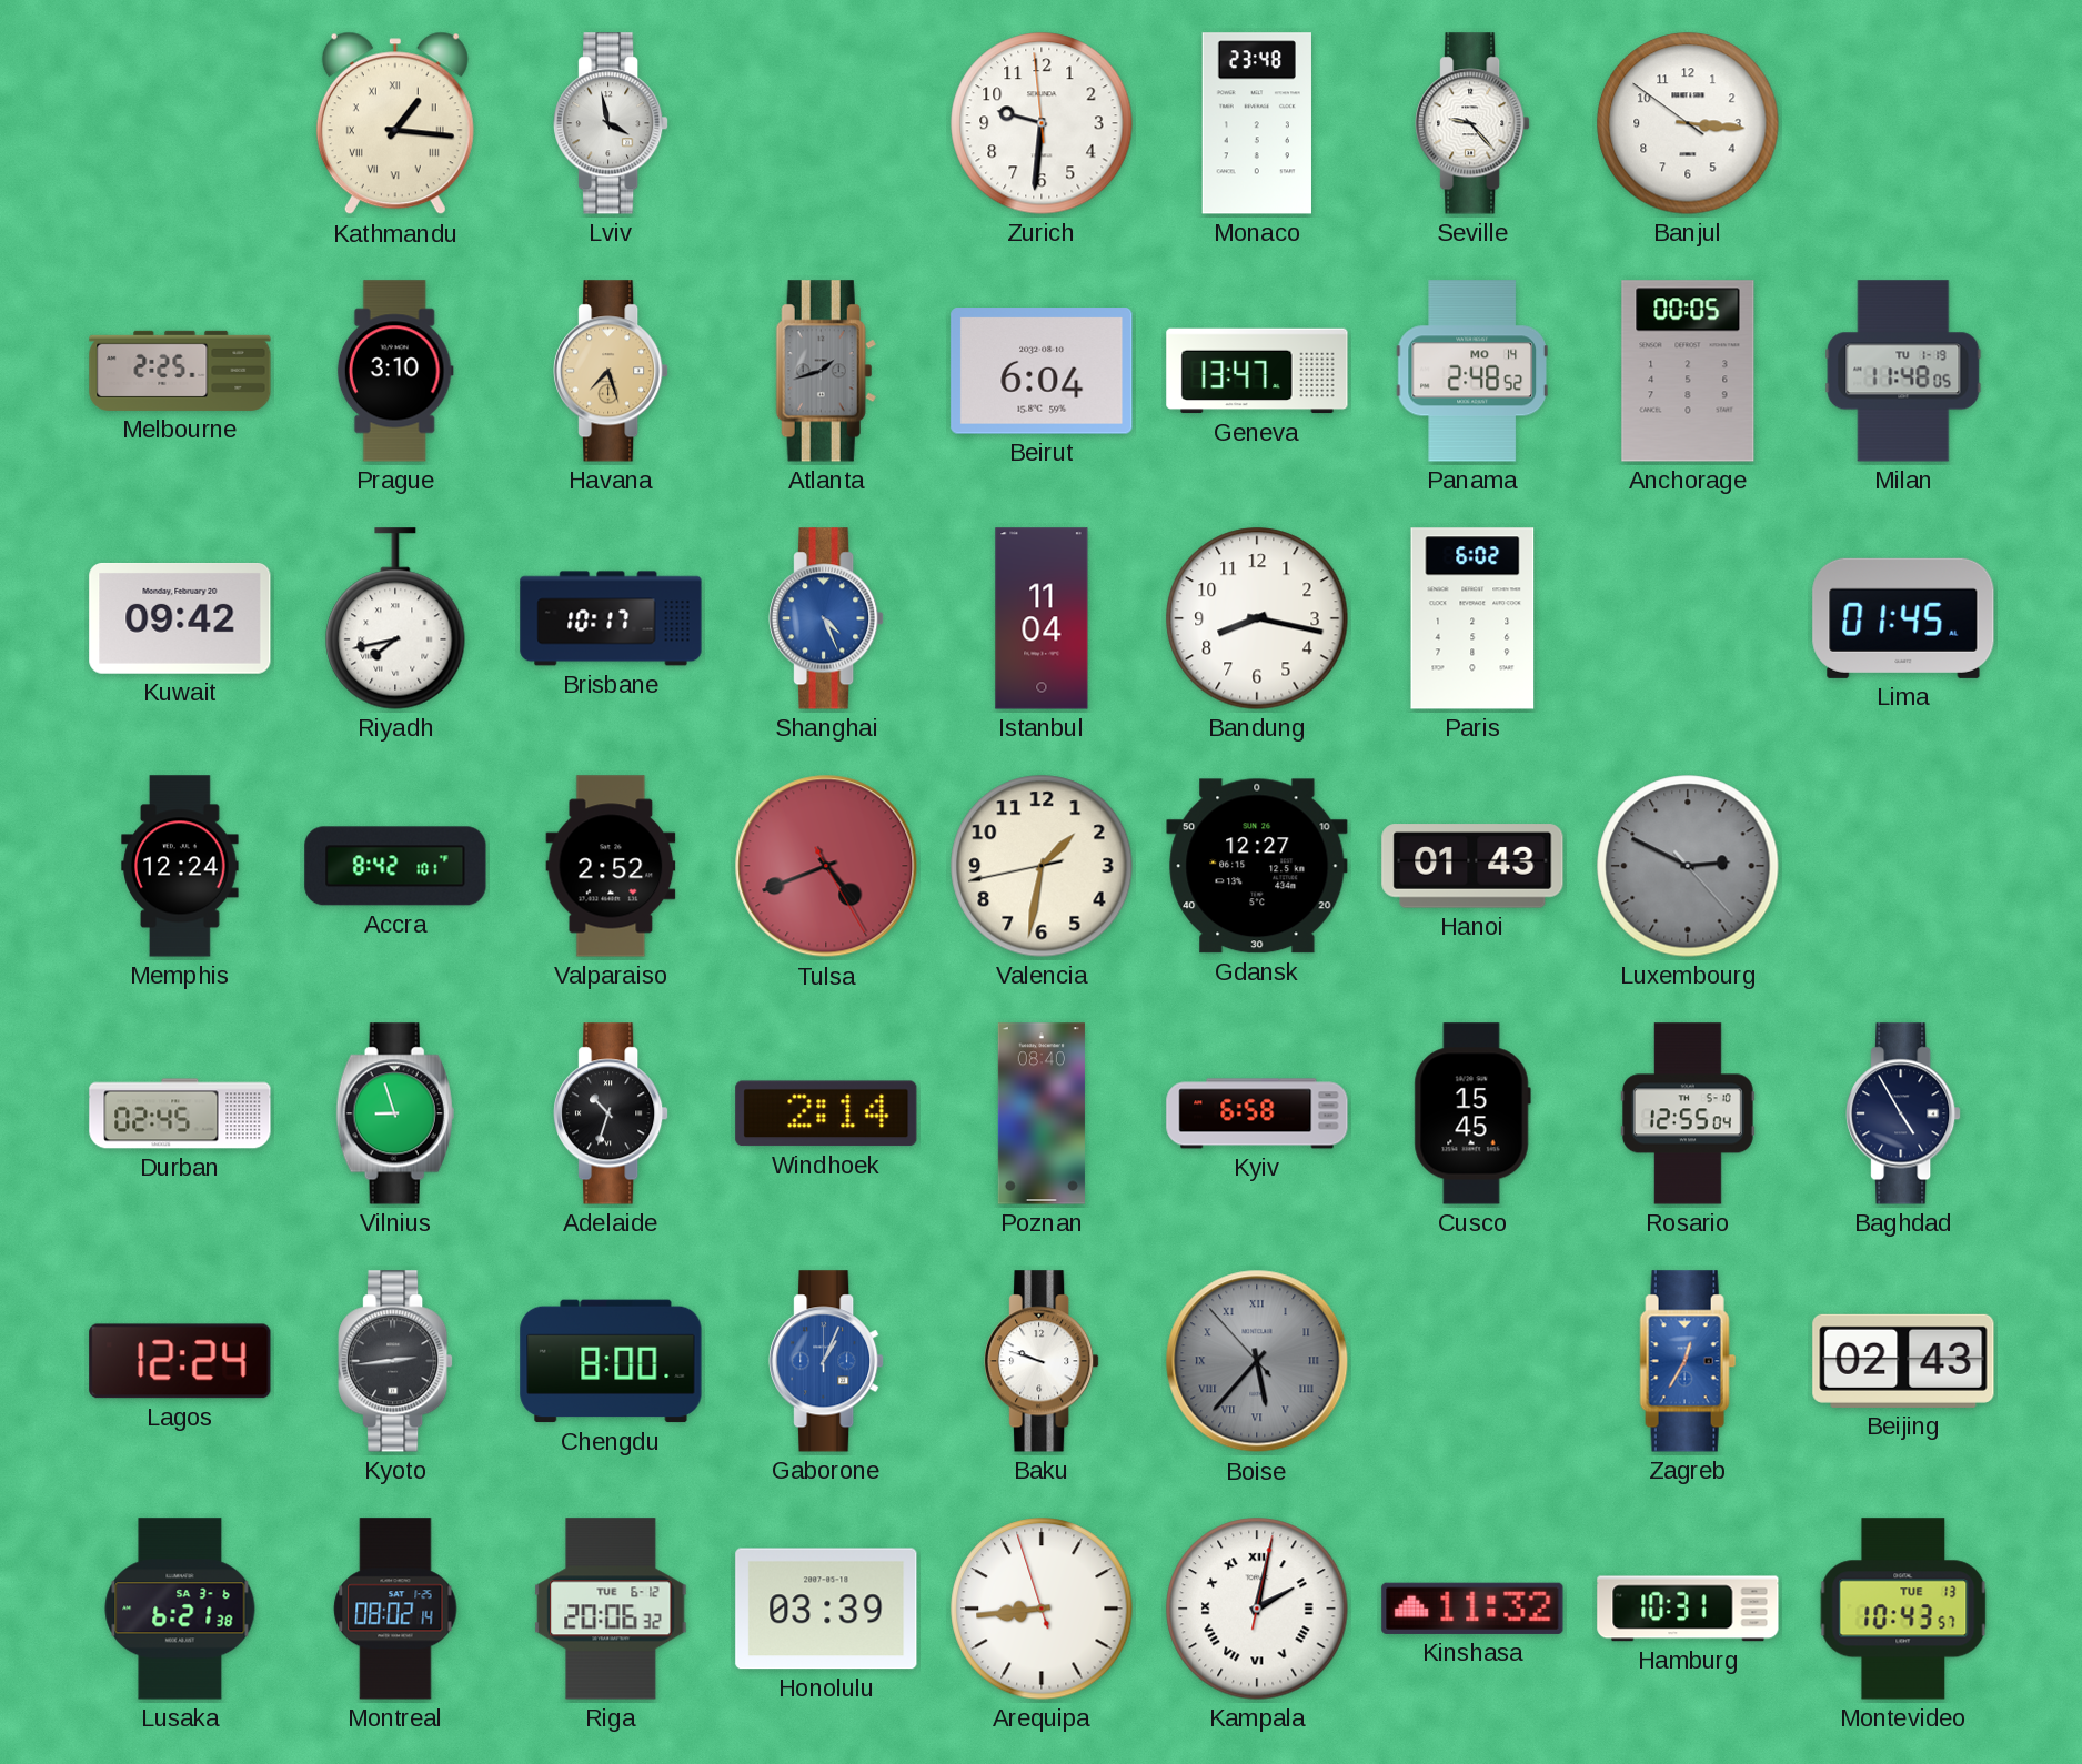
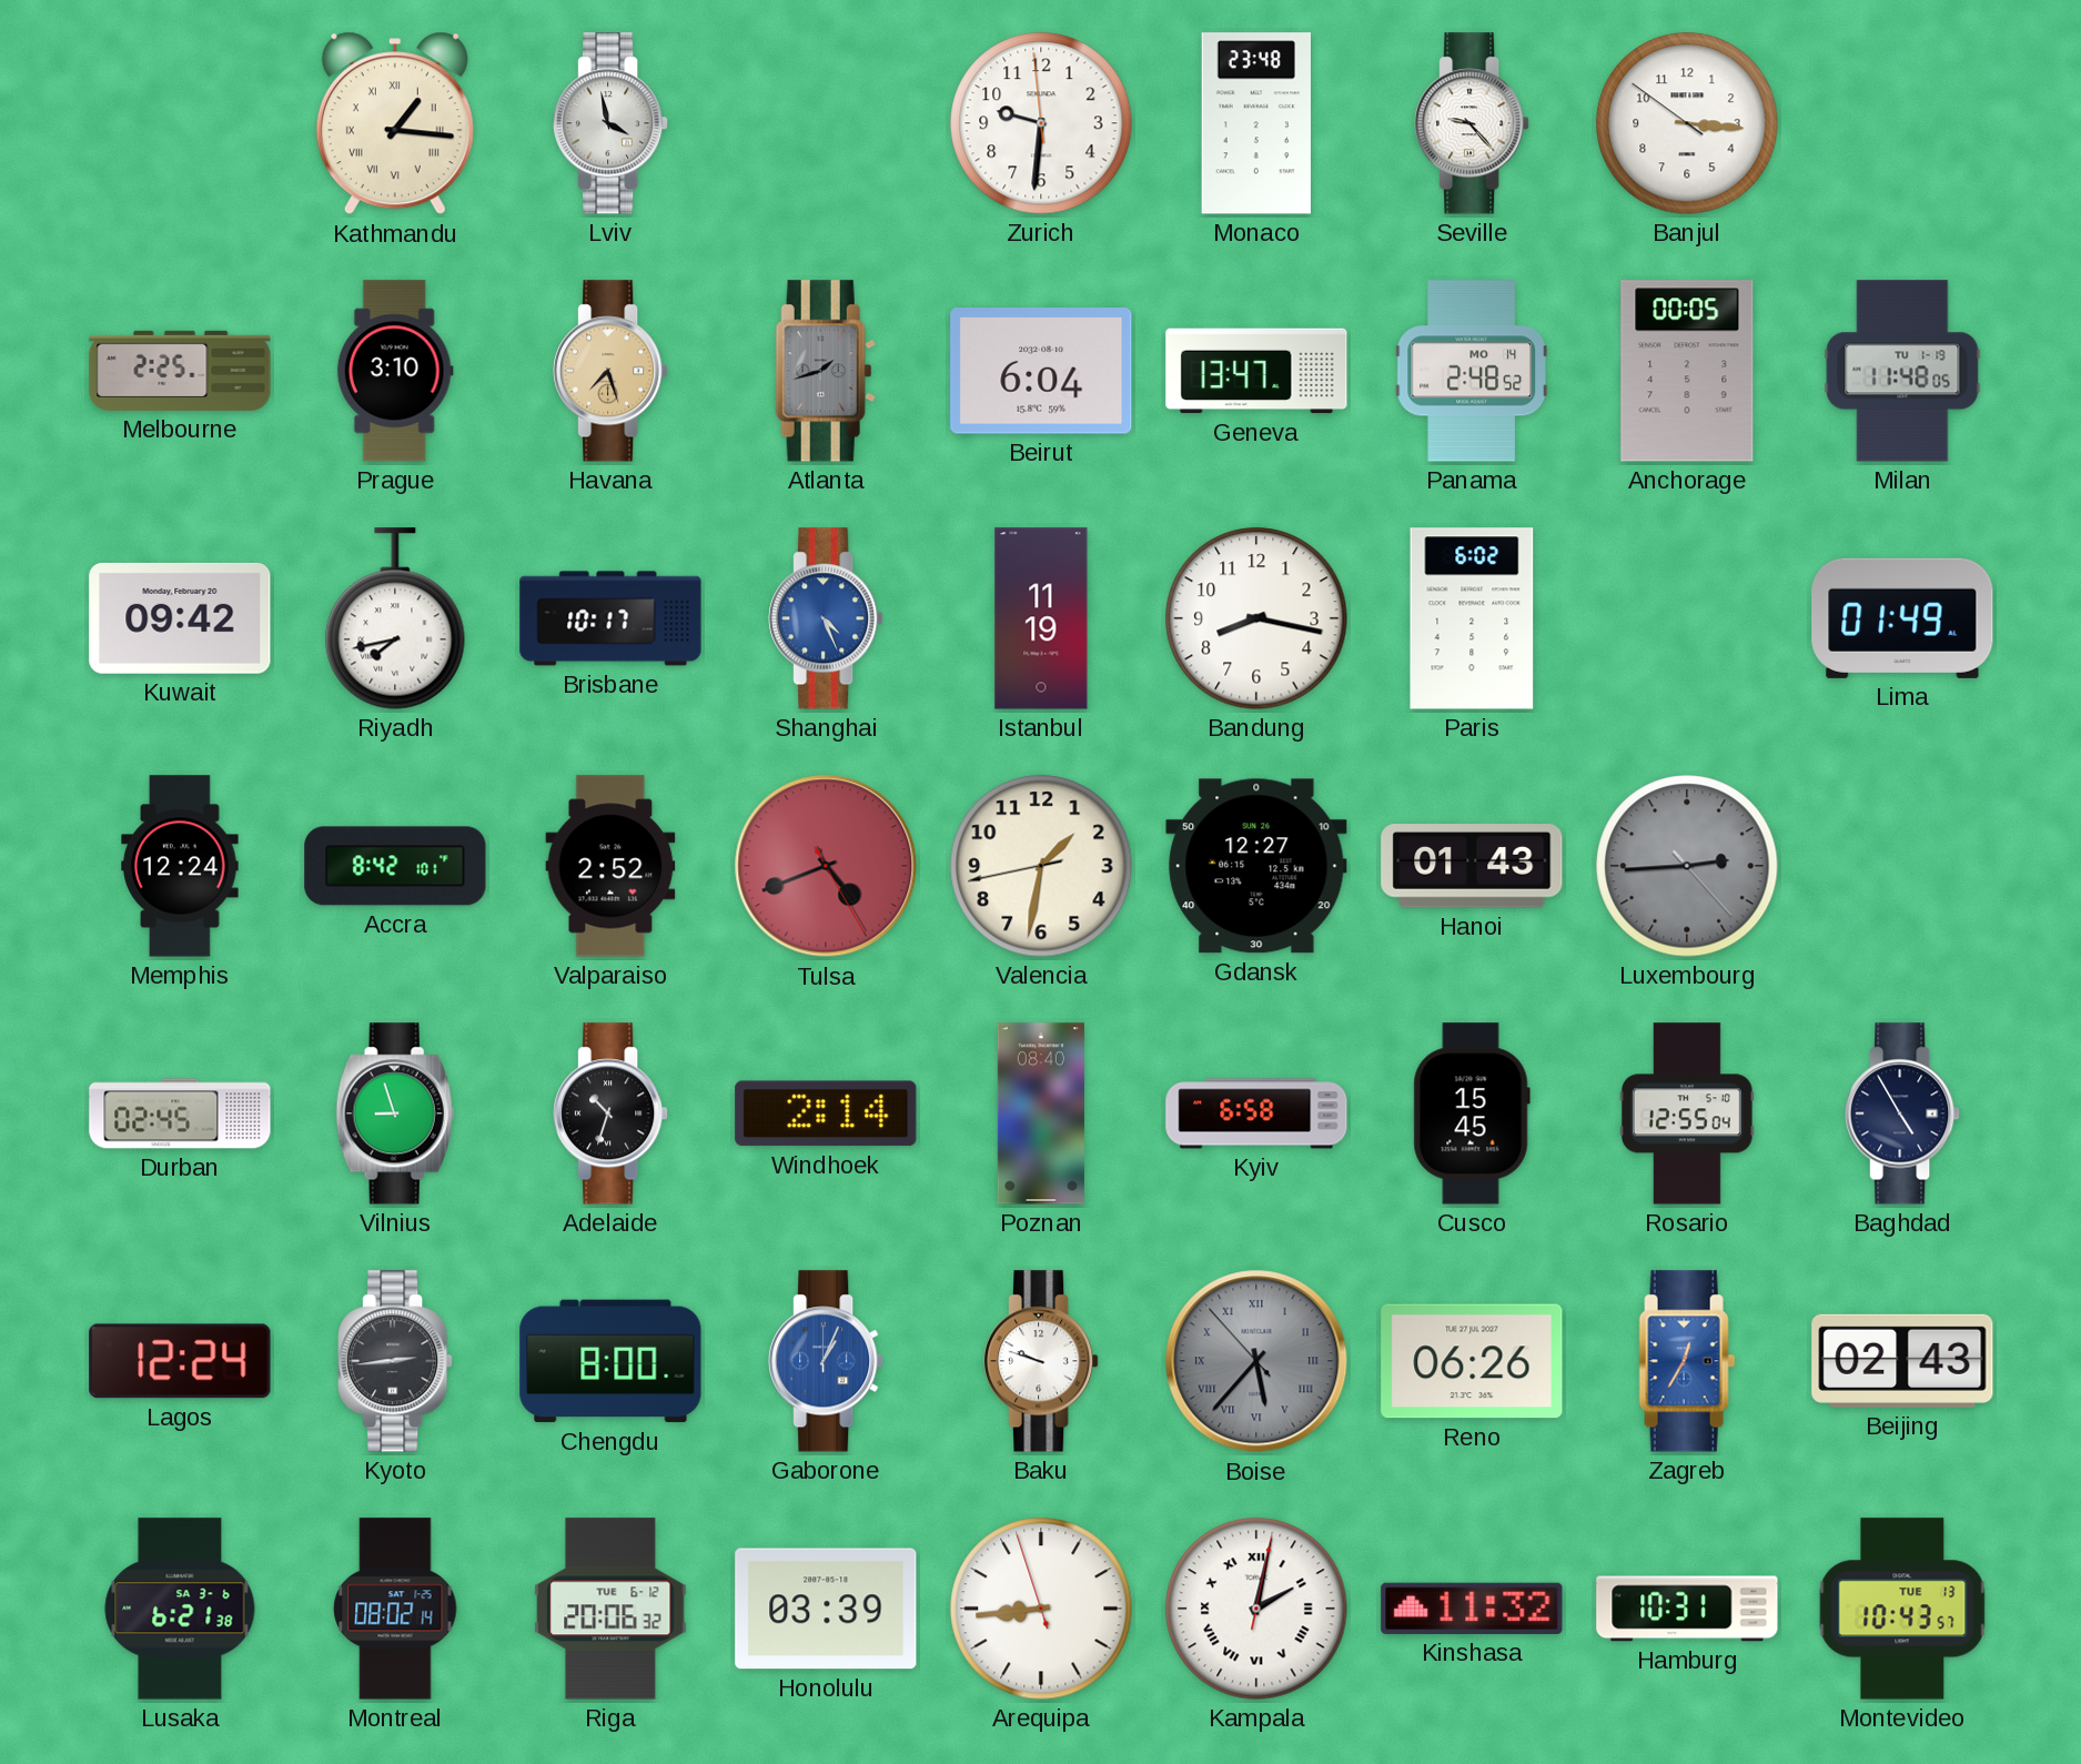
Istanbul: 11:04 -> 11:19
Lima: 01:45 -> 01:49
Luxembourg: 2:49 -> 2:44
Reno: none -> 06:26
